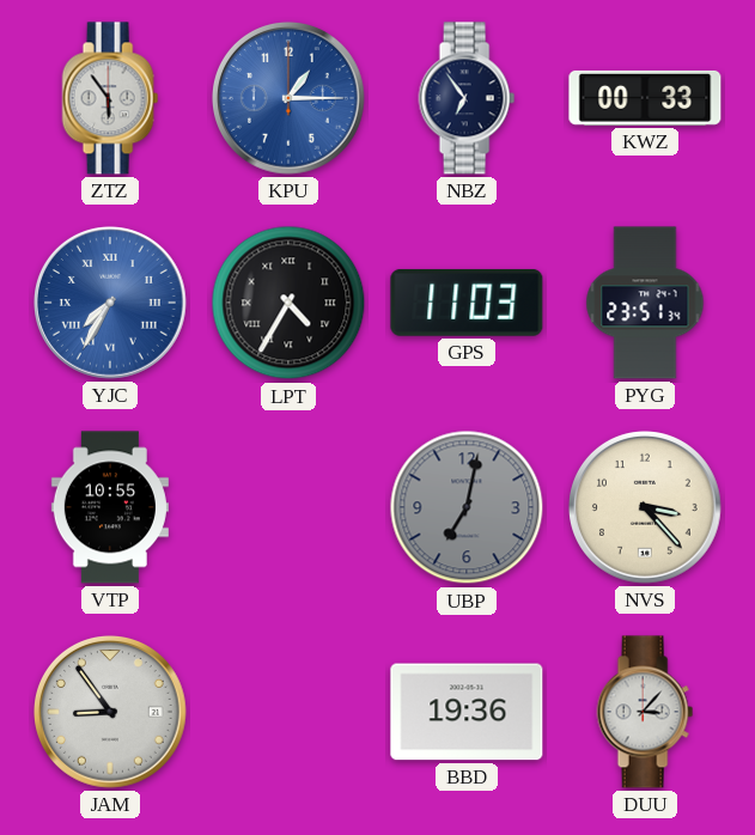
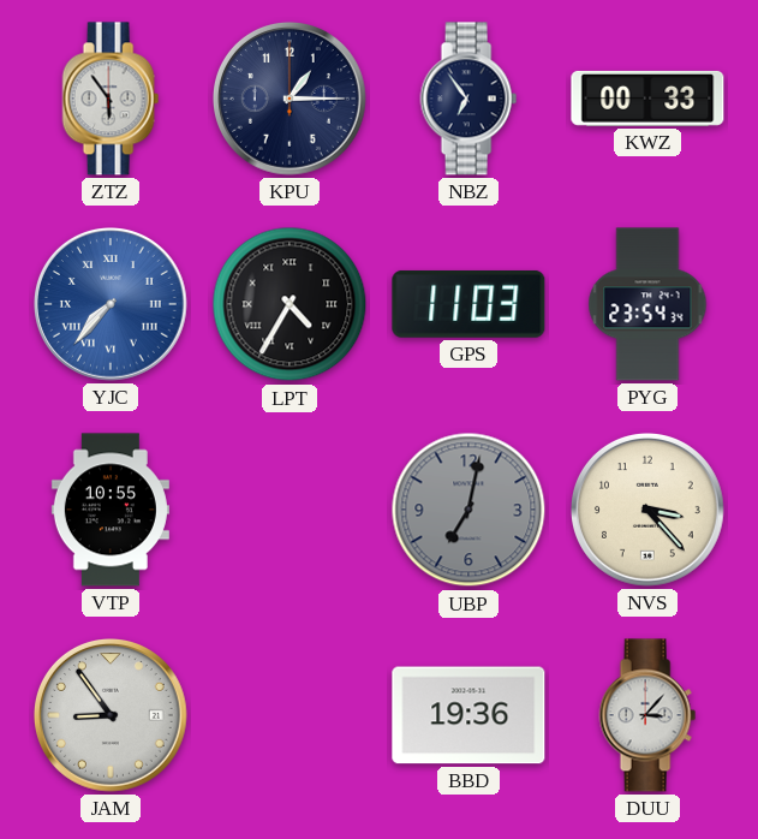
KPU dial: blue -> navy
YJC: 7:35 -> 7:37
PYG: 23:51 -> 23:54
